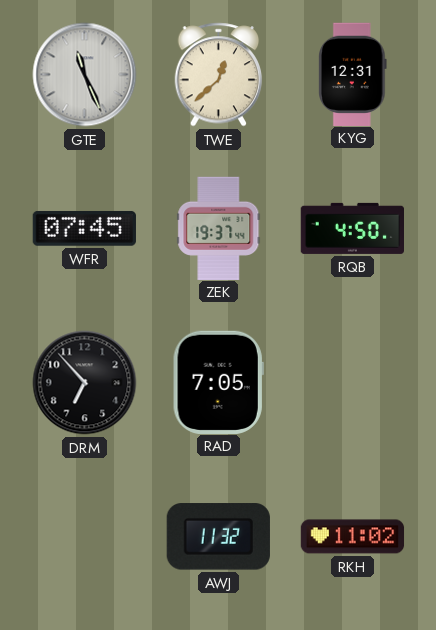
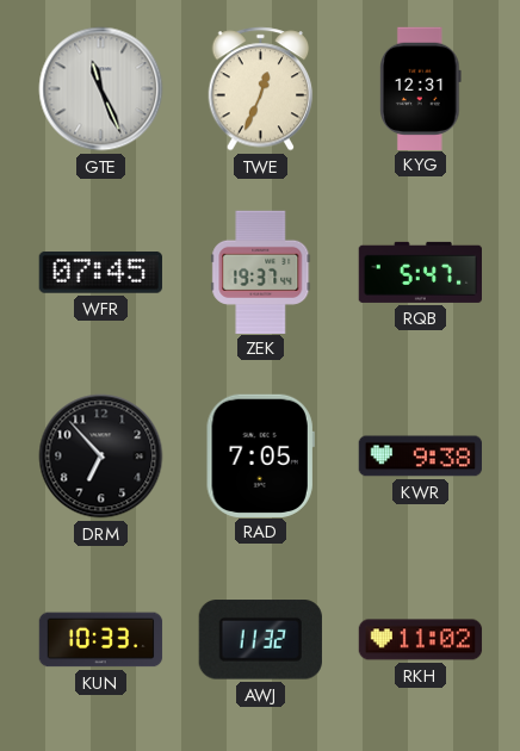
TWE: 12:38 -> 12:34
RQB: 4:50 -> 5:47
KWR: none -> 9:38
KUN: none -> 10:33
